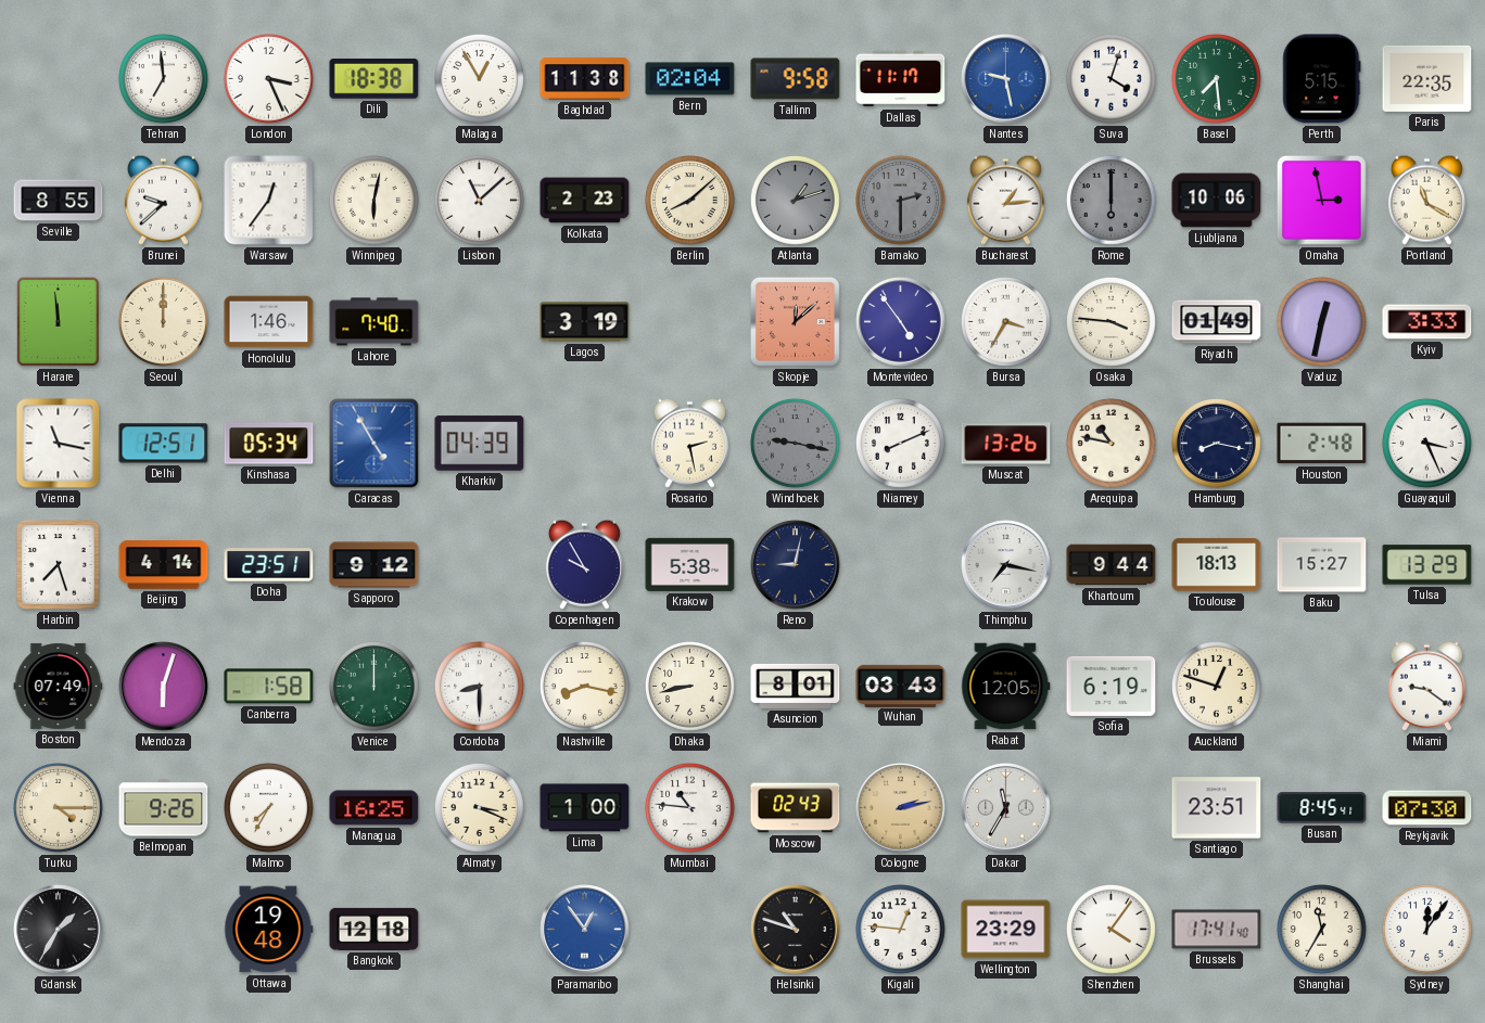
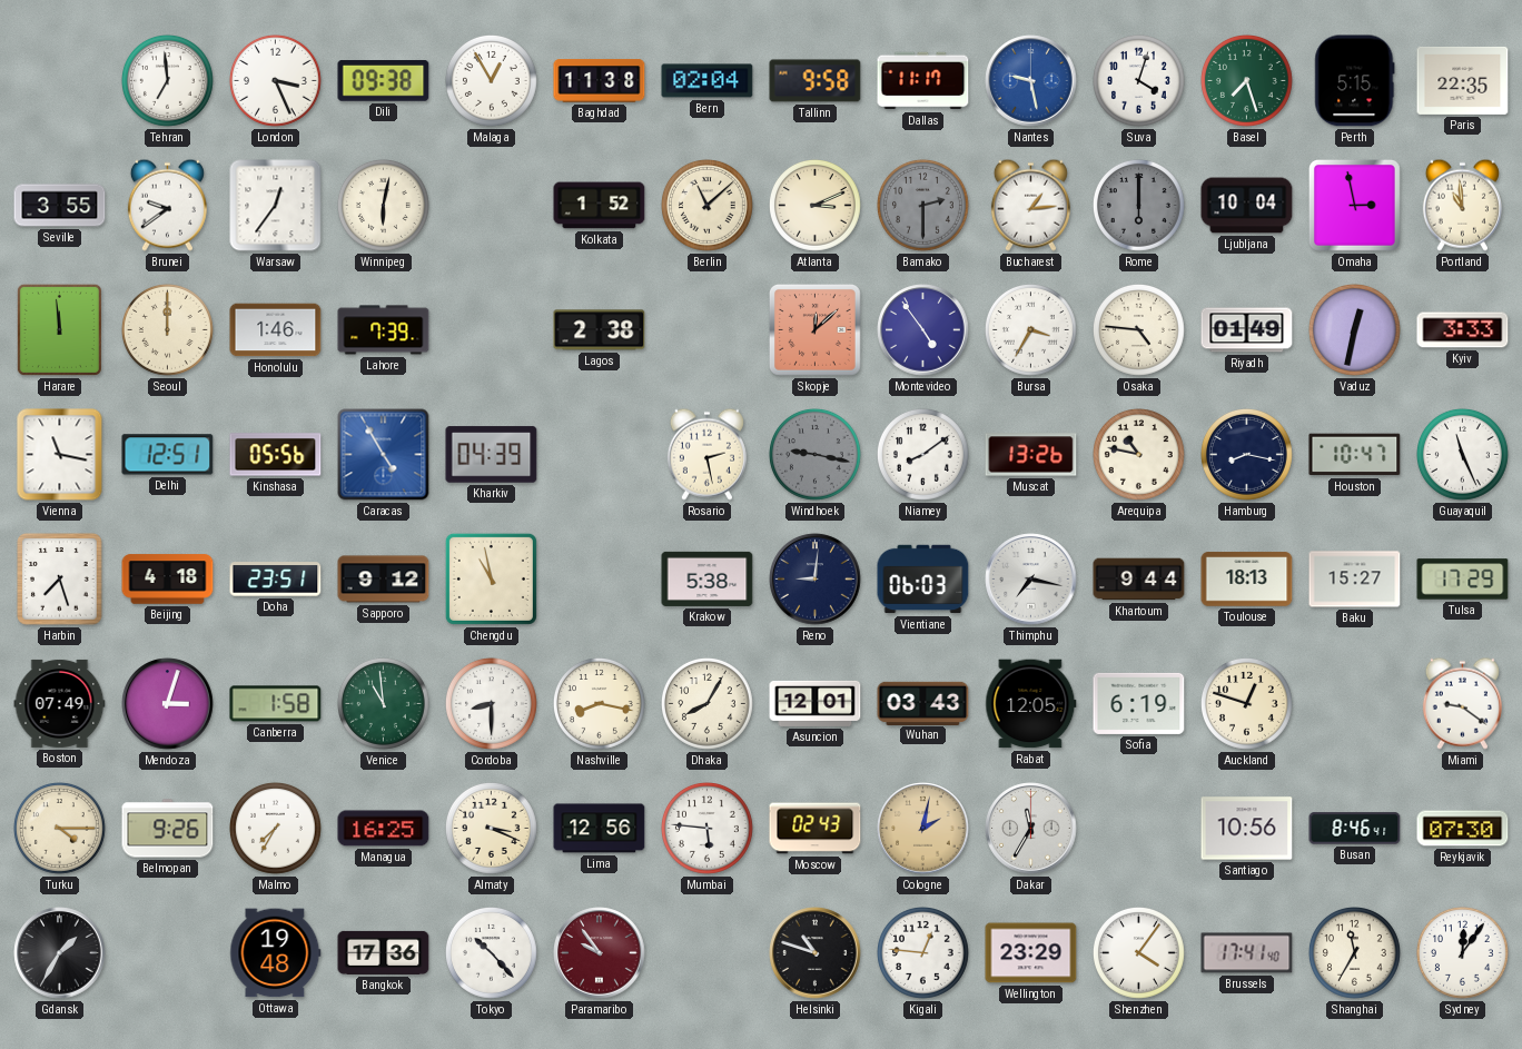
Dili: 18:38 -> 09:38
Basel: 7:29 -> 7:27
Seville: 8:55 -> 3:55
Brunei: 9:38 -> 9:39
Lisbon: 11:08 -> none
Kolkata: 2:23 -> 1:52
Berlin: 8:08 -> 11:08
Atlanta: 1:12 -> 3:11
Atlanta dial: grey -> cream
Ljubljana: 10:06 -> 10:04
Portland: 11:20 -> 10:59
Lahore: 7:40 -> 7:39
Lagos: 3:19 -> 2:38
Osaka: 3:46 -> 4:46
Kinshasa: 05:34 -> 05:56
Niamey: 8:11 -> 8:09
Houston: 2:48 -> 10:47
Guayaquil: 3:26 -> 11:26
Beijing: 4:14 -> 4:18
Chengdu: none -> 10:58
Copenhagen: 9:55 -> none
Reno: 9:02 -> 9:01
Vientiane: none -> 06:03
Tulsa: 13:29 -> 17:29
Mendoza: 6:03 -> 3:03
Venice: 12:00 -> 10:59
Dhaka: 8:43 -> 8:05
Asuncion: 8:01 -> 12:01
Lima: 1:00 -> 12:56
Mumbai: 10:46 -> 5:46
Cologne: 2:13 -> 2:02
Santiago: 23:51 -> 10:56
Busan: 8:45 -> 8:46
Bangkok: 12:18 -> 17:36
Tokyo: none -> 10:23
Paramaribo: 12:54 -> 9:54
Paramaribo dial: blue -> burgundy
